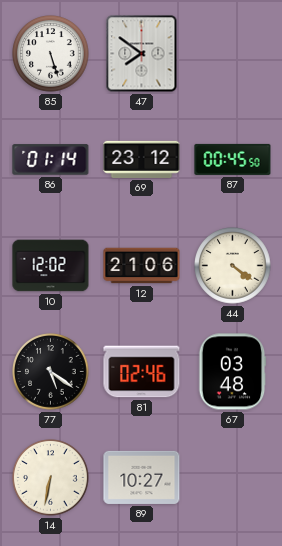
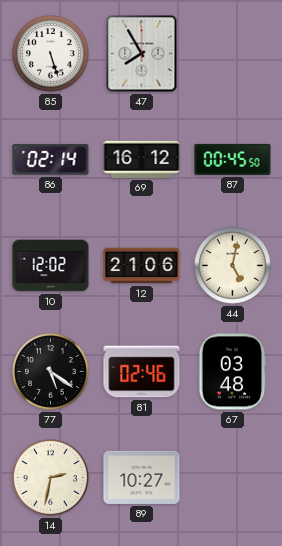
47: 7:51 -> 7:55
86: 01:14 -> 02:14
69: 23:12 -> 16:12
44: 4:21 -> 5:02
14: 6:32 -> 2:32
